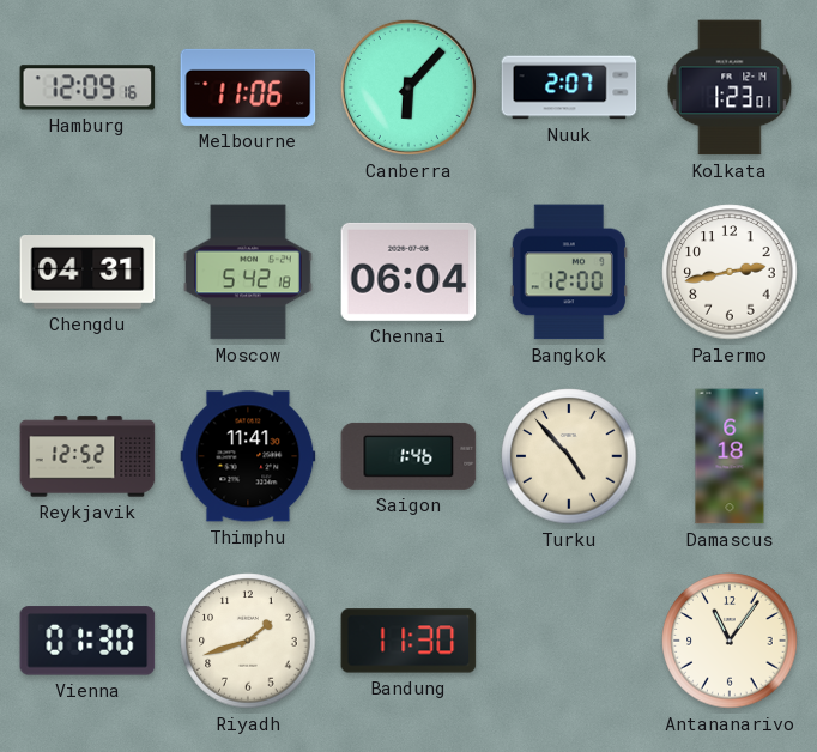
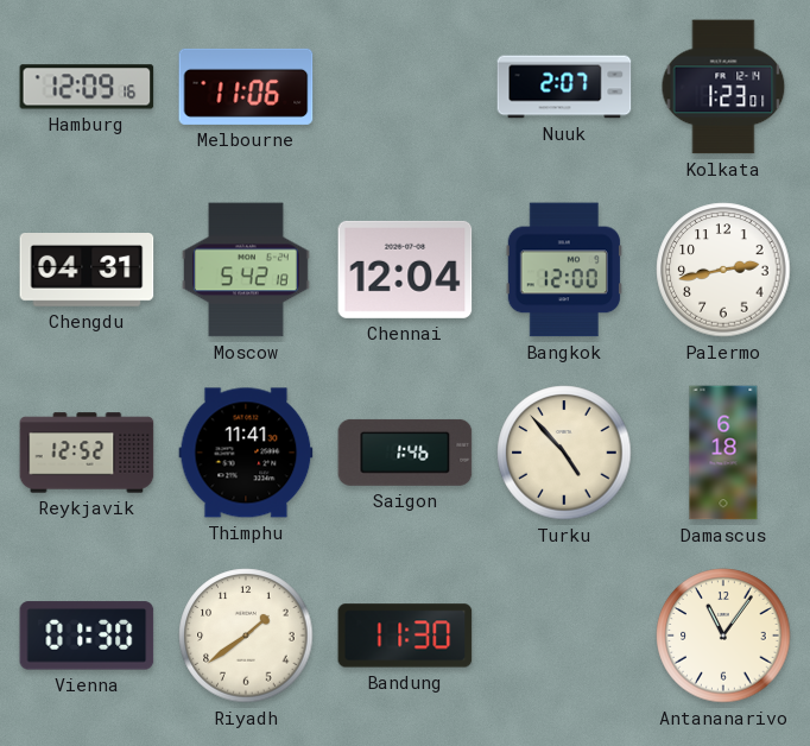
Canberra: 6:07 -> none
Chennai: 06:04 -> 12:04
Riyadh: 1:42 -> 1:39
